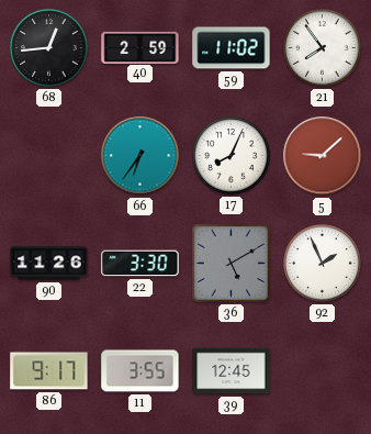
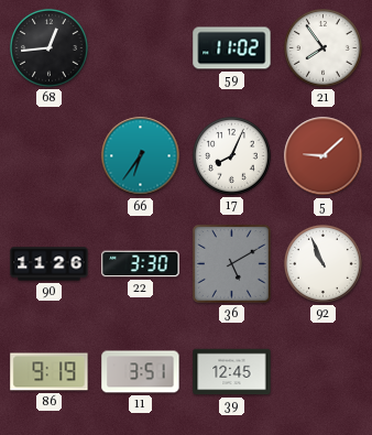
40: 2:59 -> none
92: 1:56 -> 10:56
86: 9:17 -> 9:19
11: 3:55 -> 3:51
